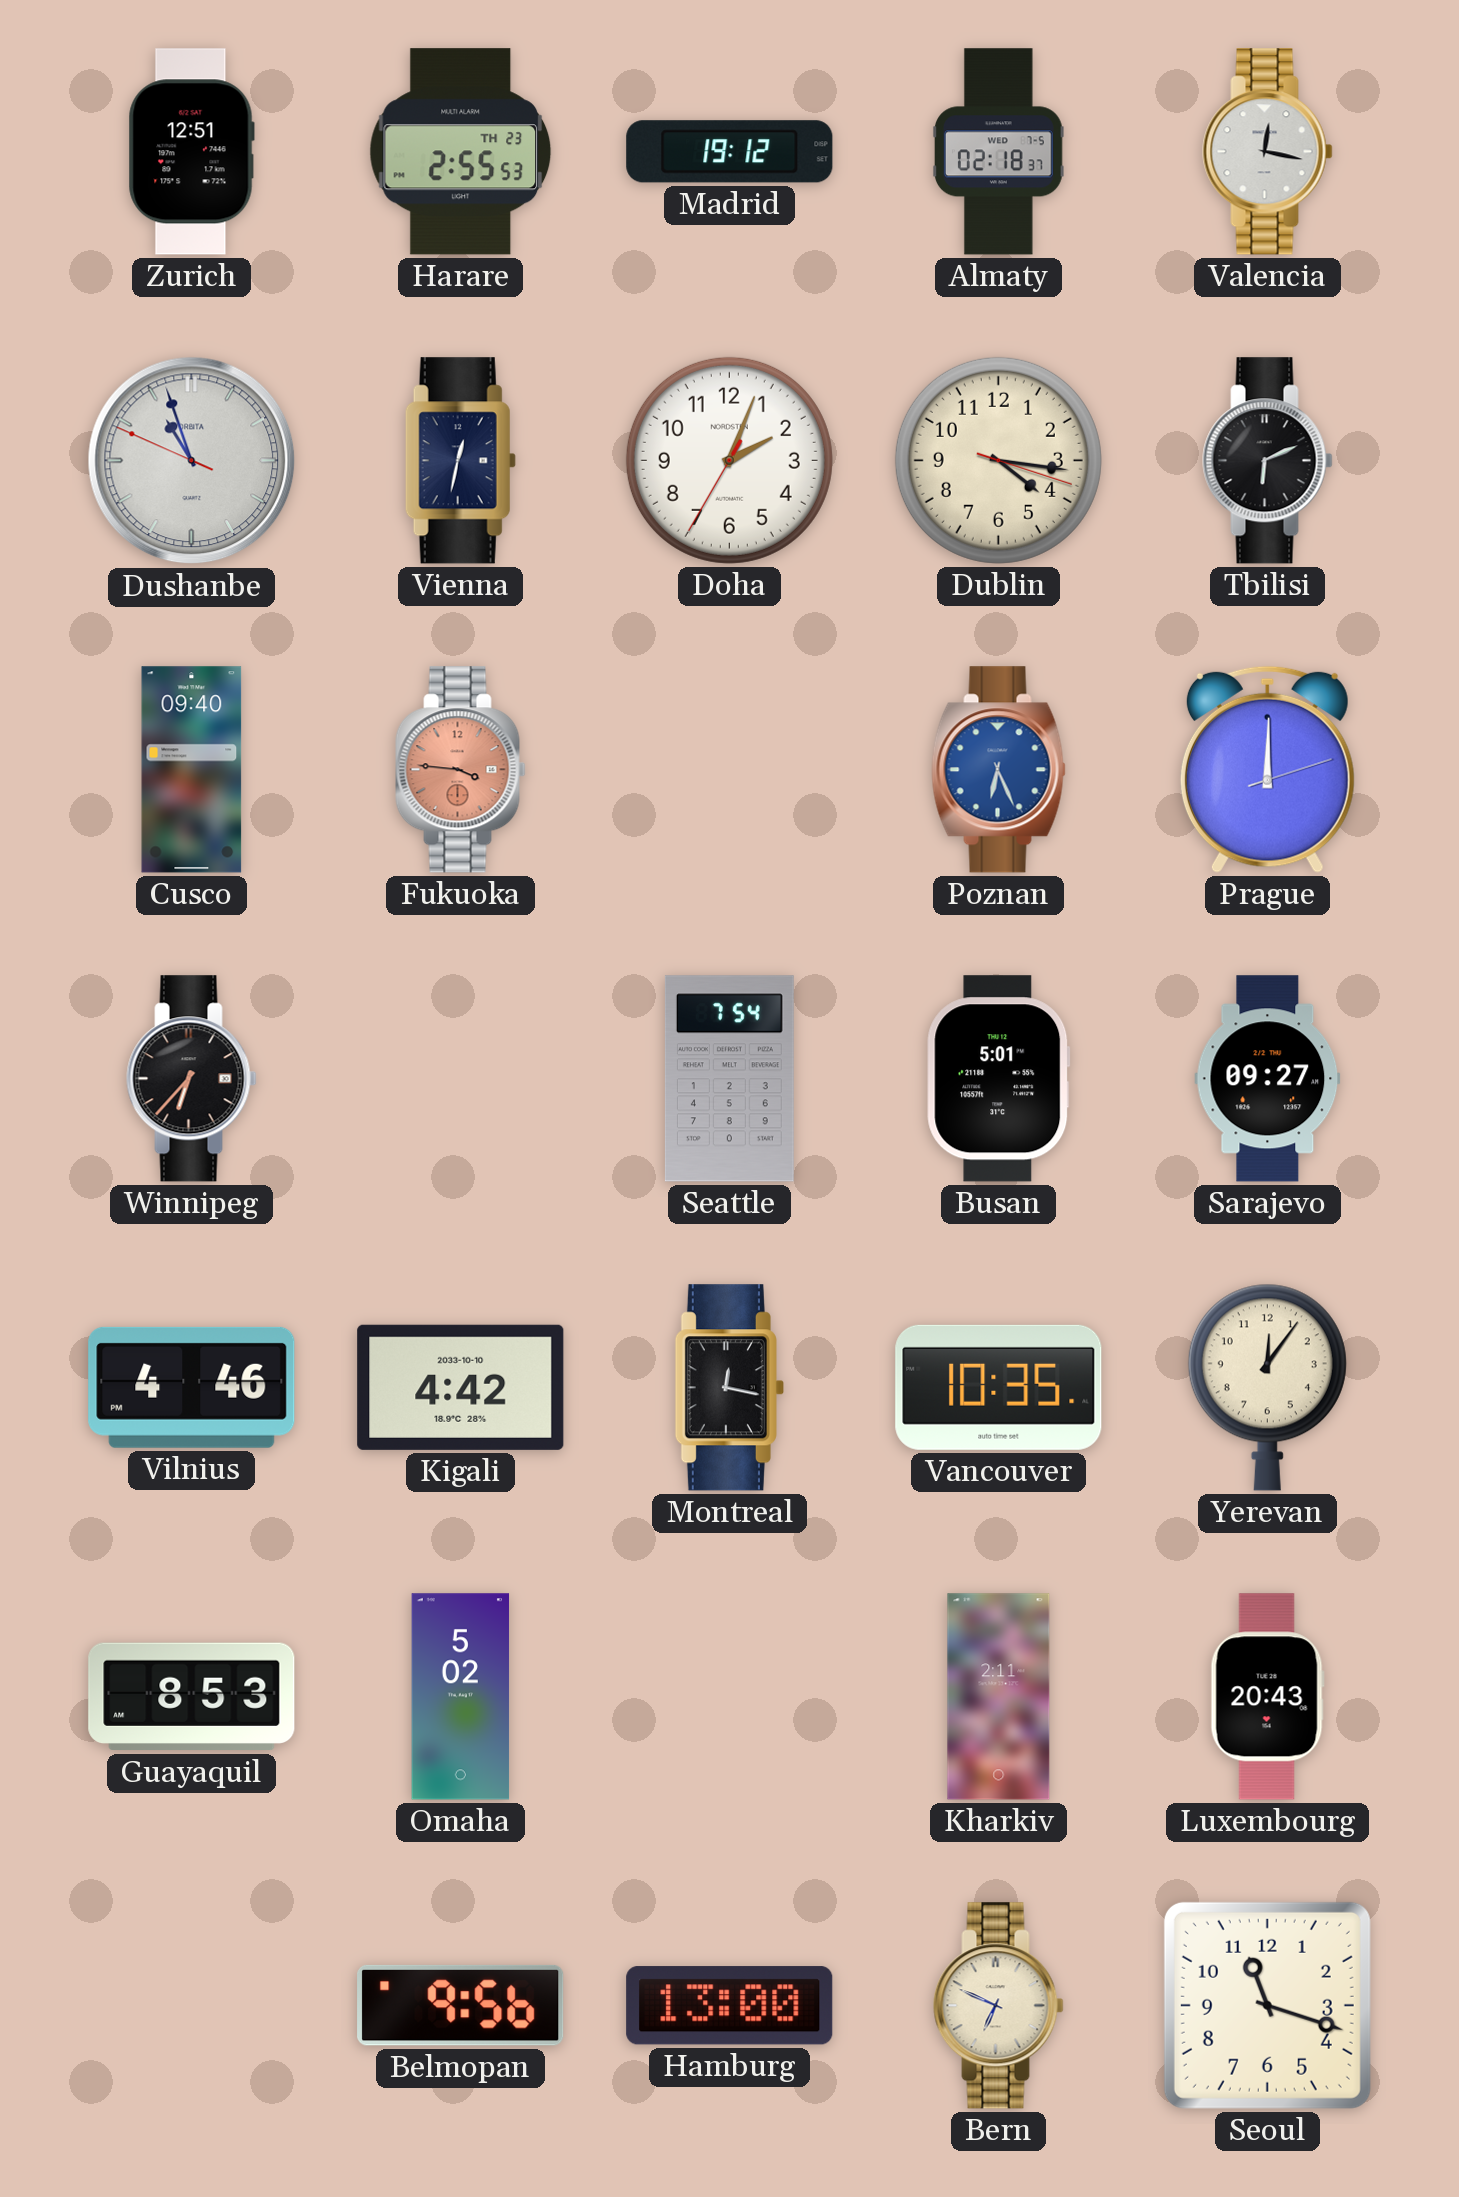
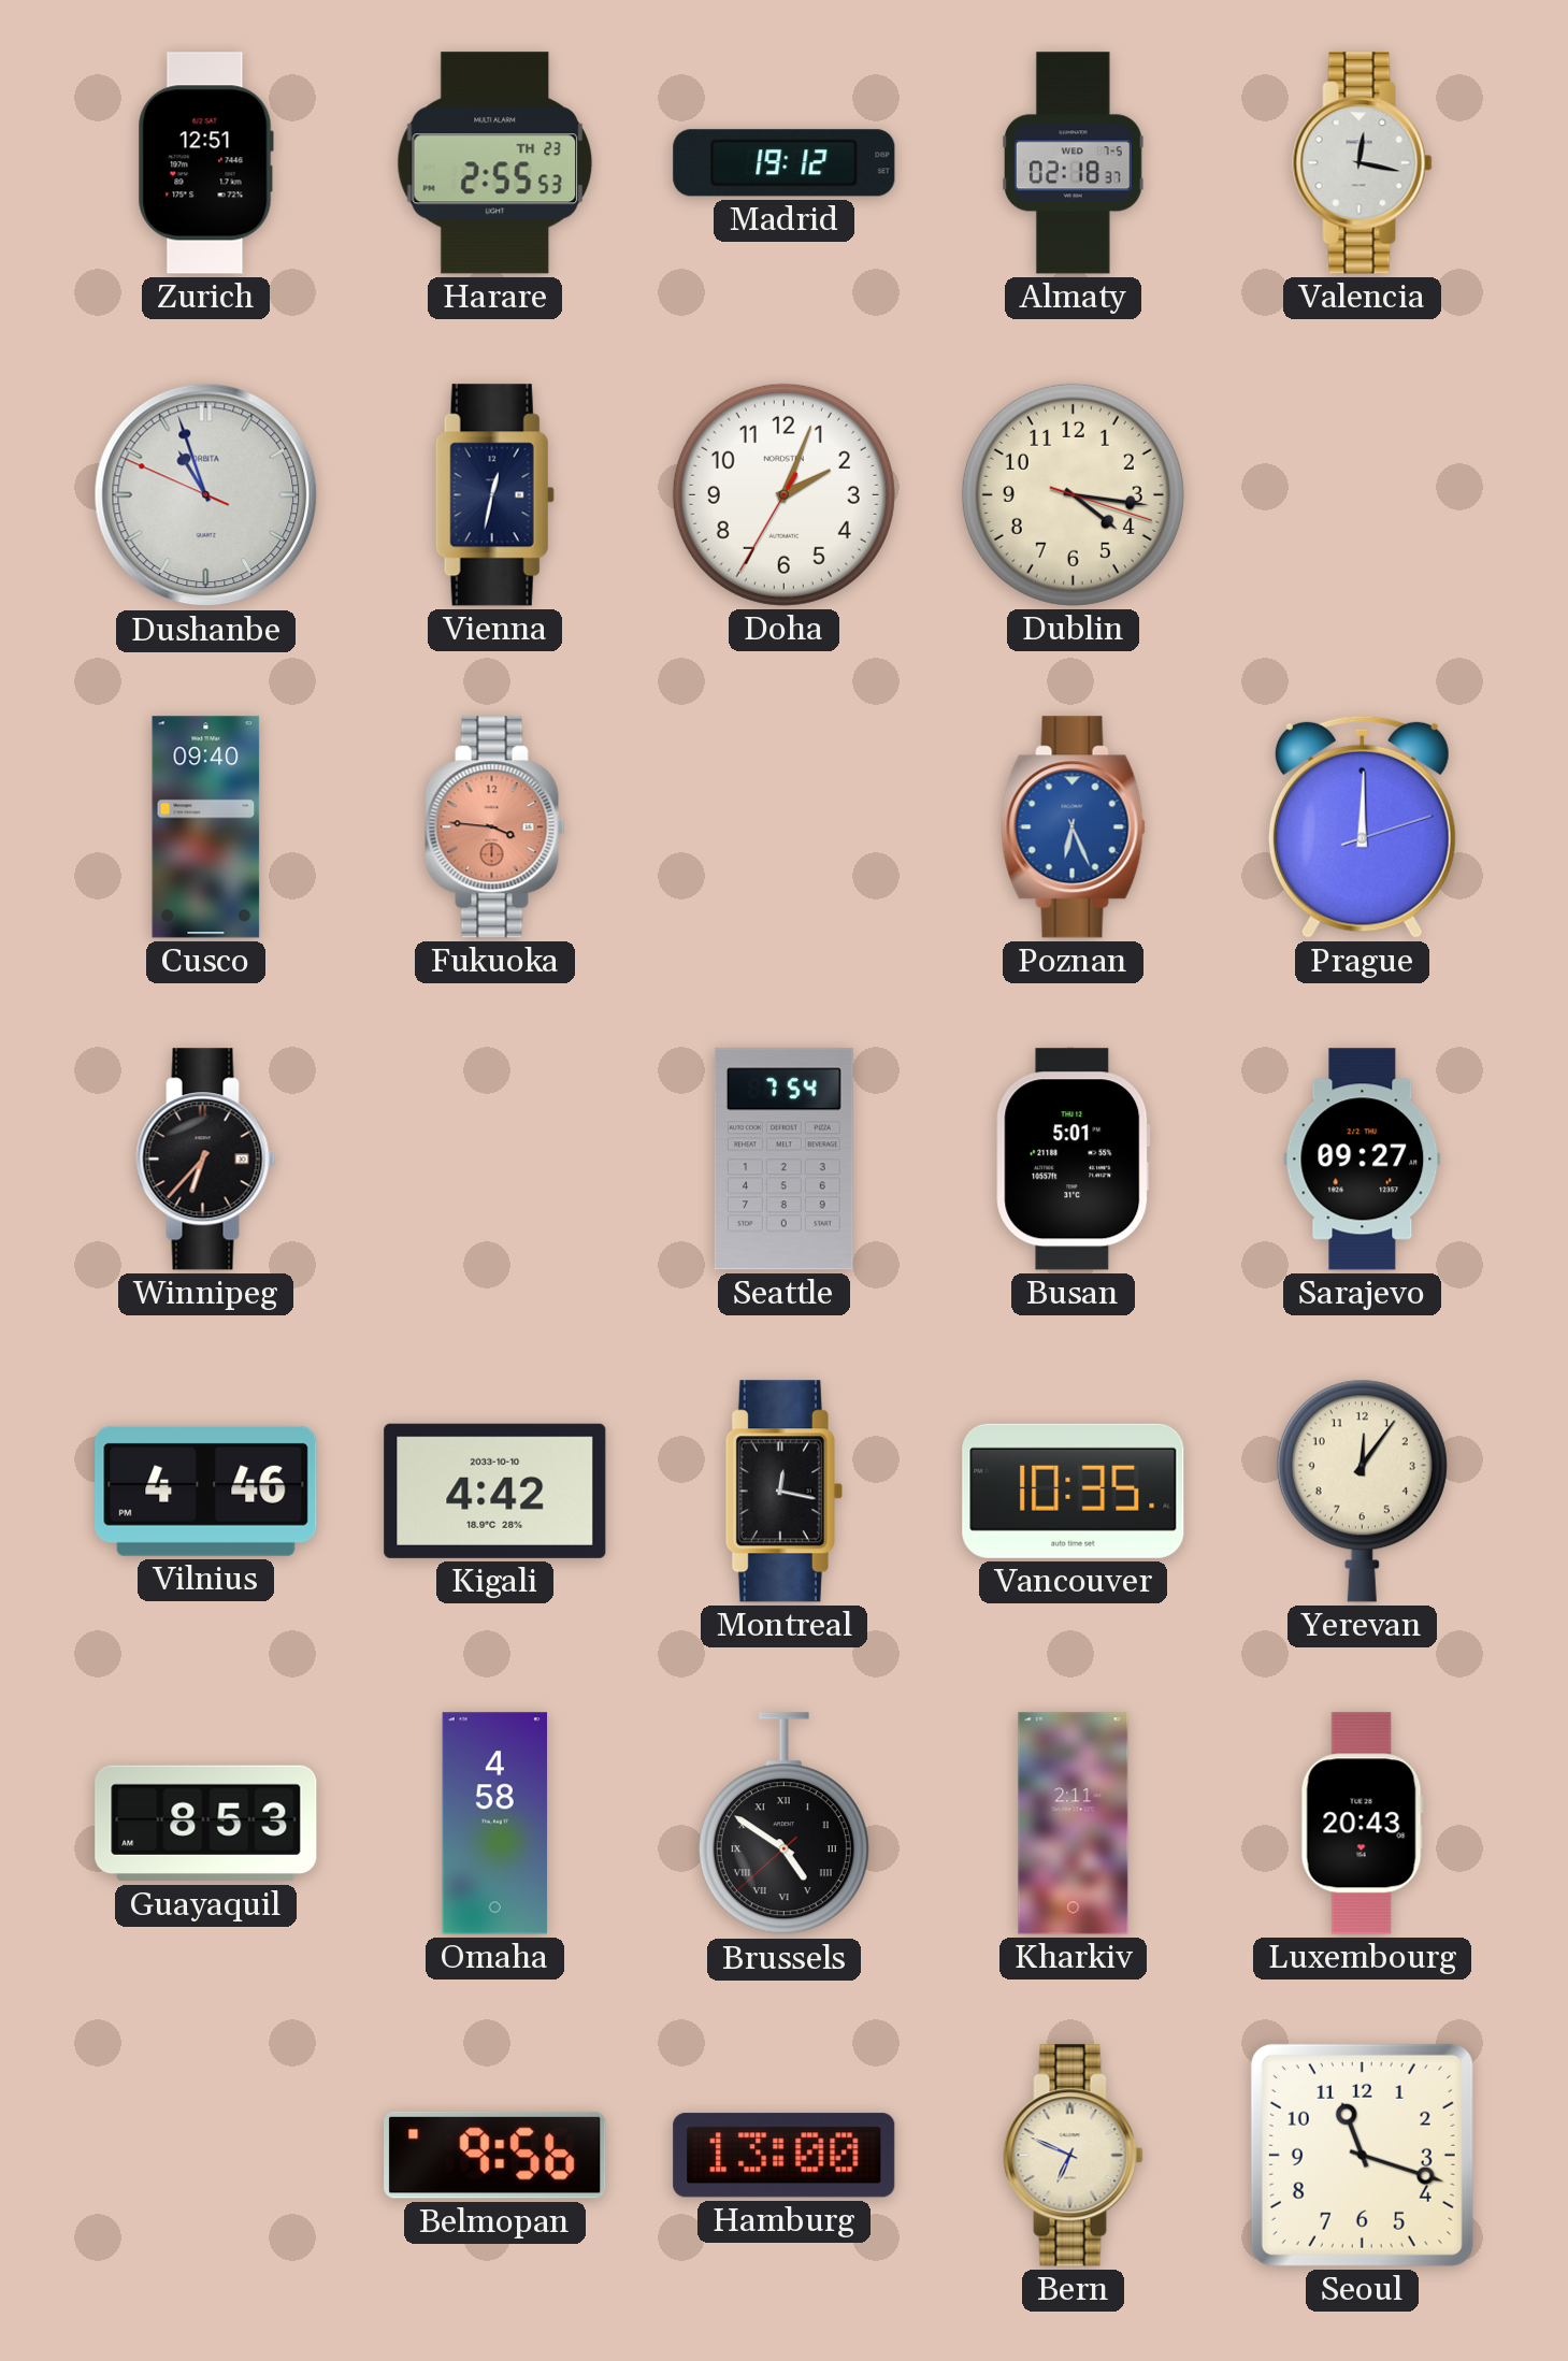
Tbilisi: 6:11 -> none
Omaha: 5:02 -> 4:58
Brussels: none -> 4:50
